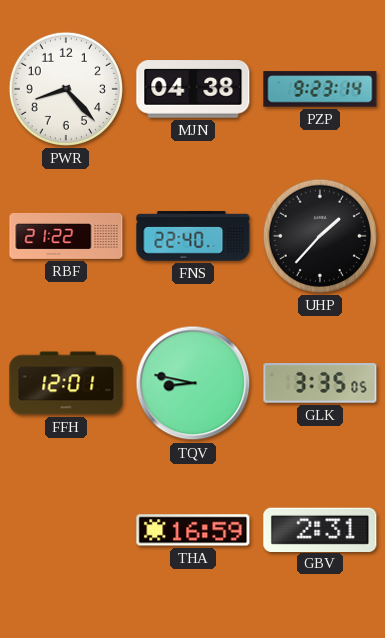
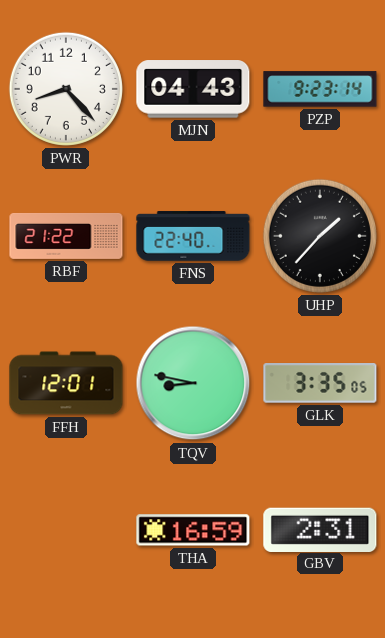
MJN: 04:38 -> 04:43
